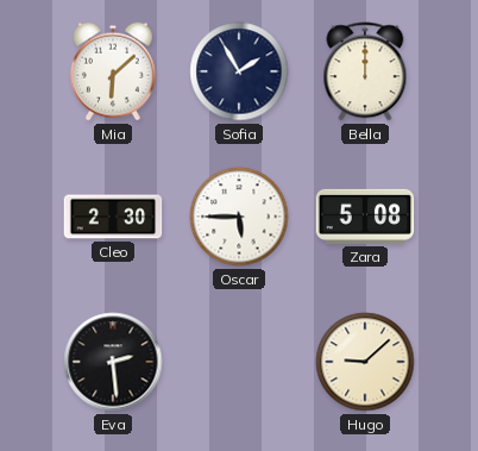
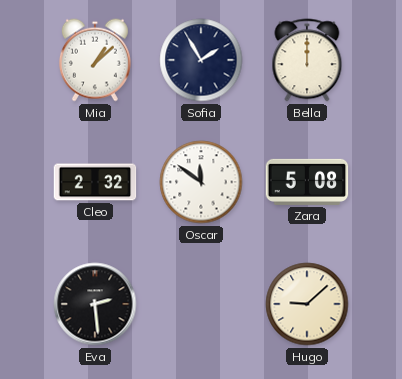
Mia: 6:08 -> 1:08
Cleo: 2:30 -> 2:32
Oscar: 5:45 -> 11:51
